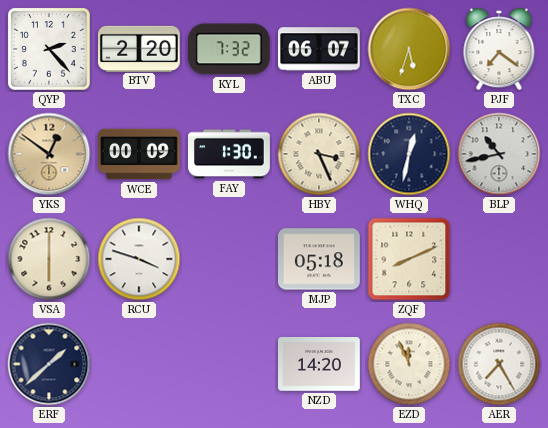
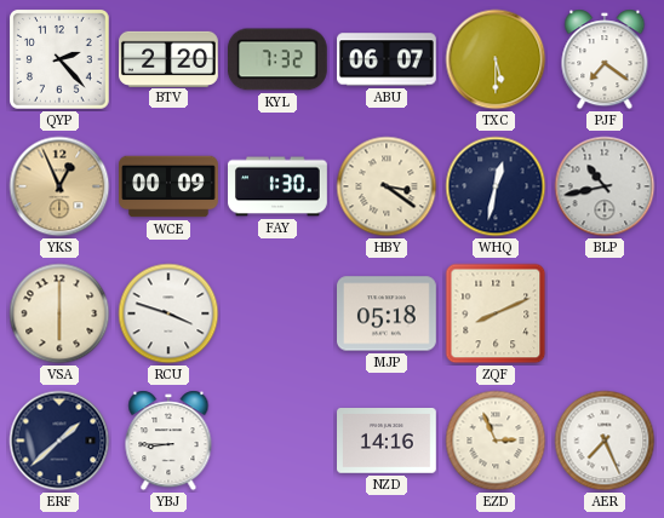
TXC: 5:33 -> 5:30
YKS: 12:51 -> 12:56
HBY: 3:26 -> 3:21
YBJ: none -> 8:45
NZD: 14:20 -> 14:16
EZD: 11:56 -> 2:56
AER: 7:25 -> 7:26
